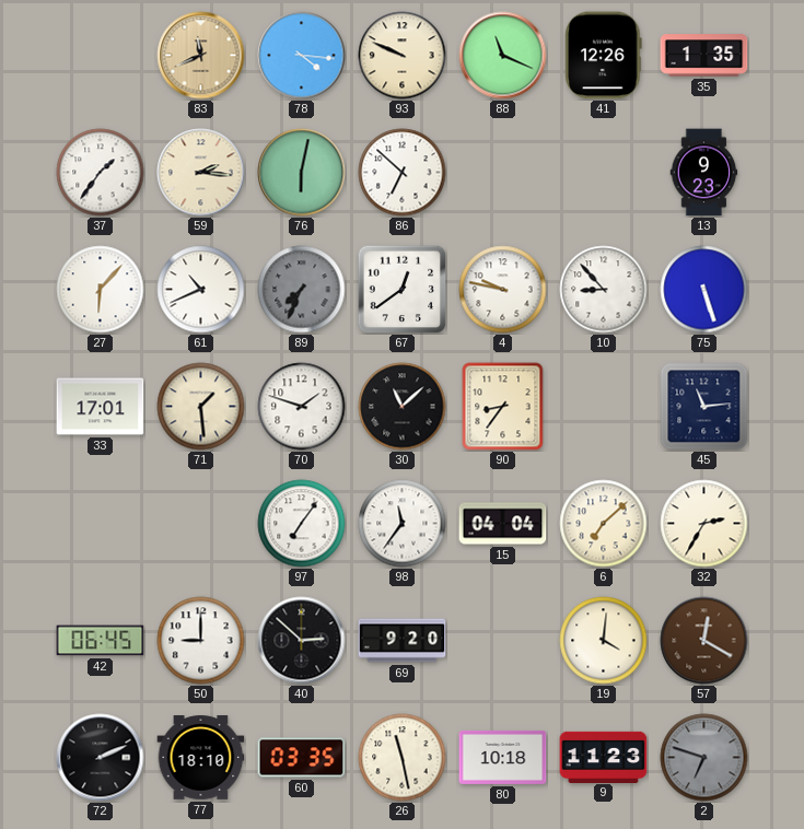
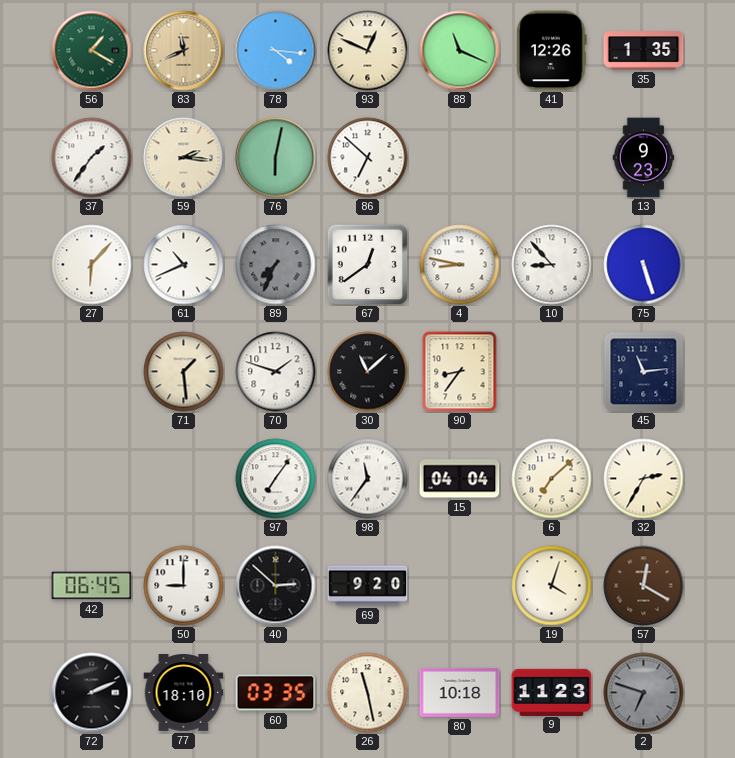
56: none -> 1:20
93: 9:49 -> 12:49
4: 9:47 -> 8:47
33: 17:01 -> none
19: 4:01 -> 4:03
